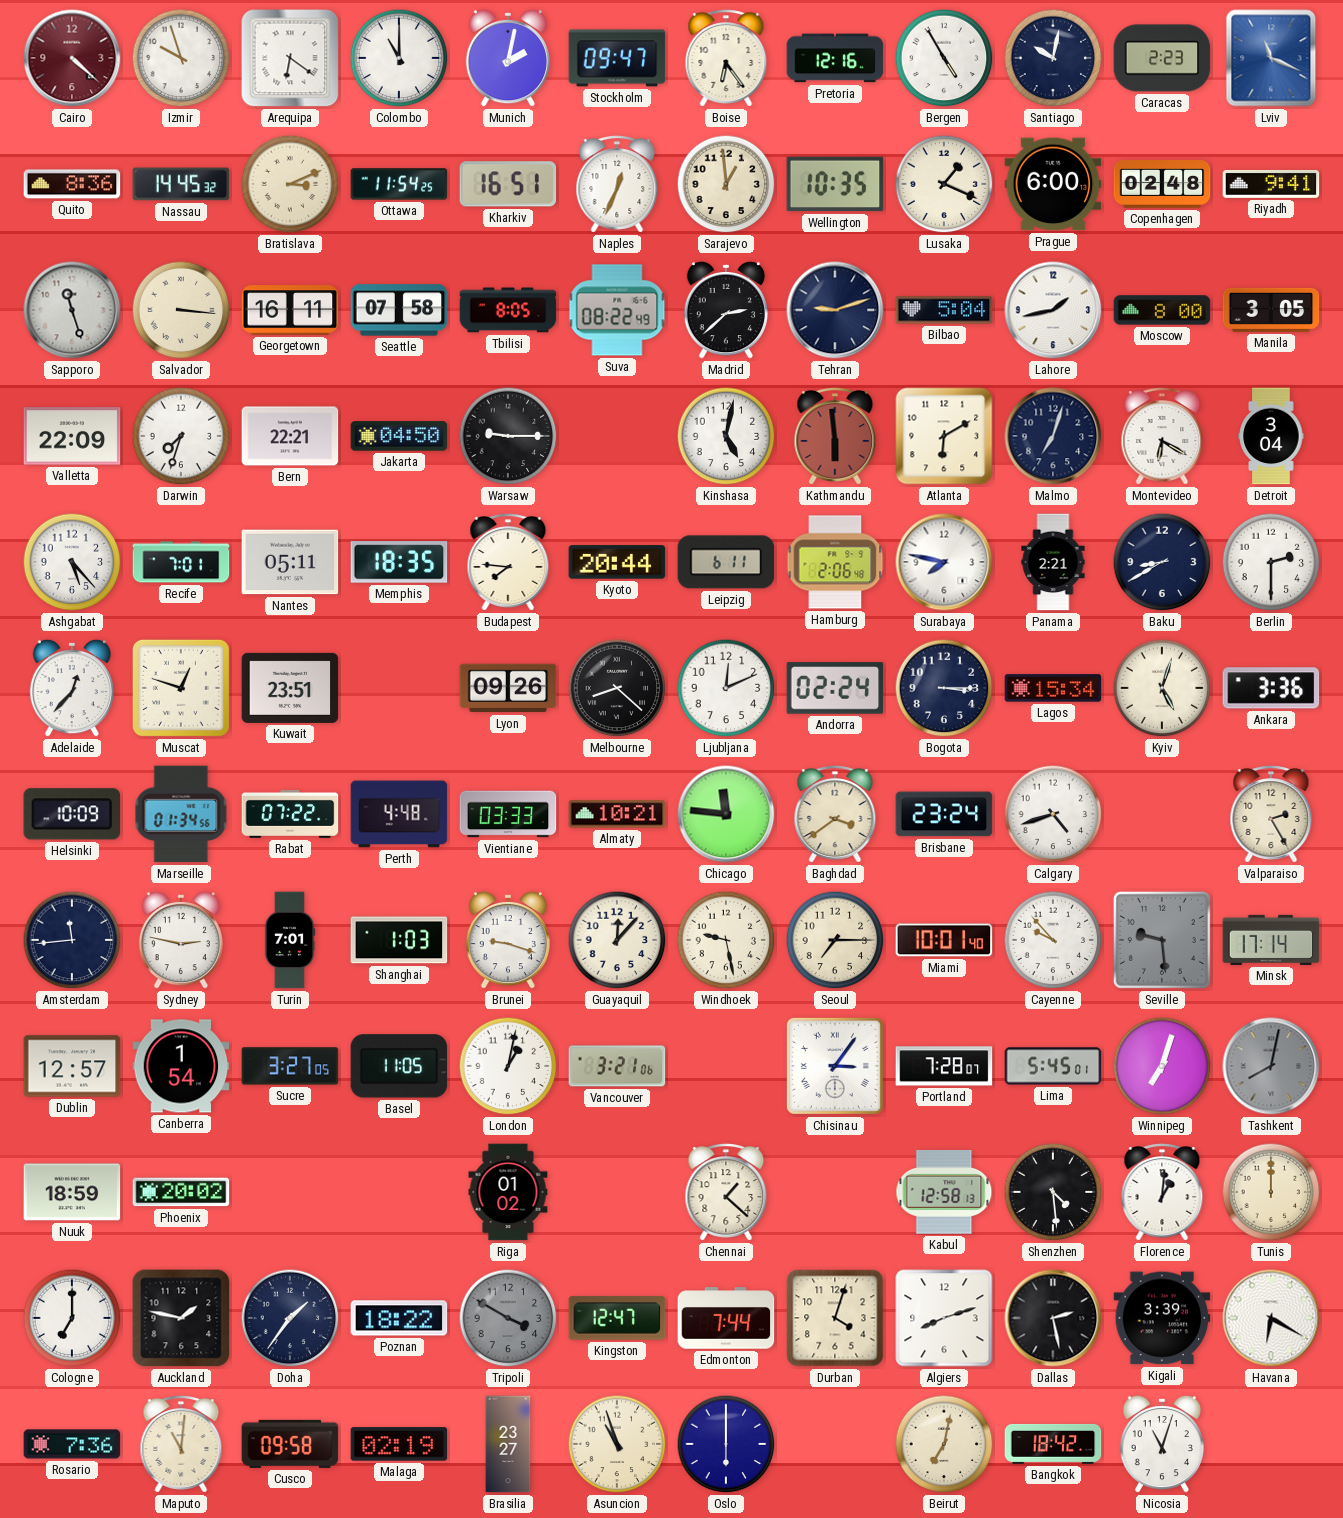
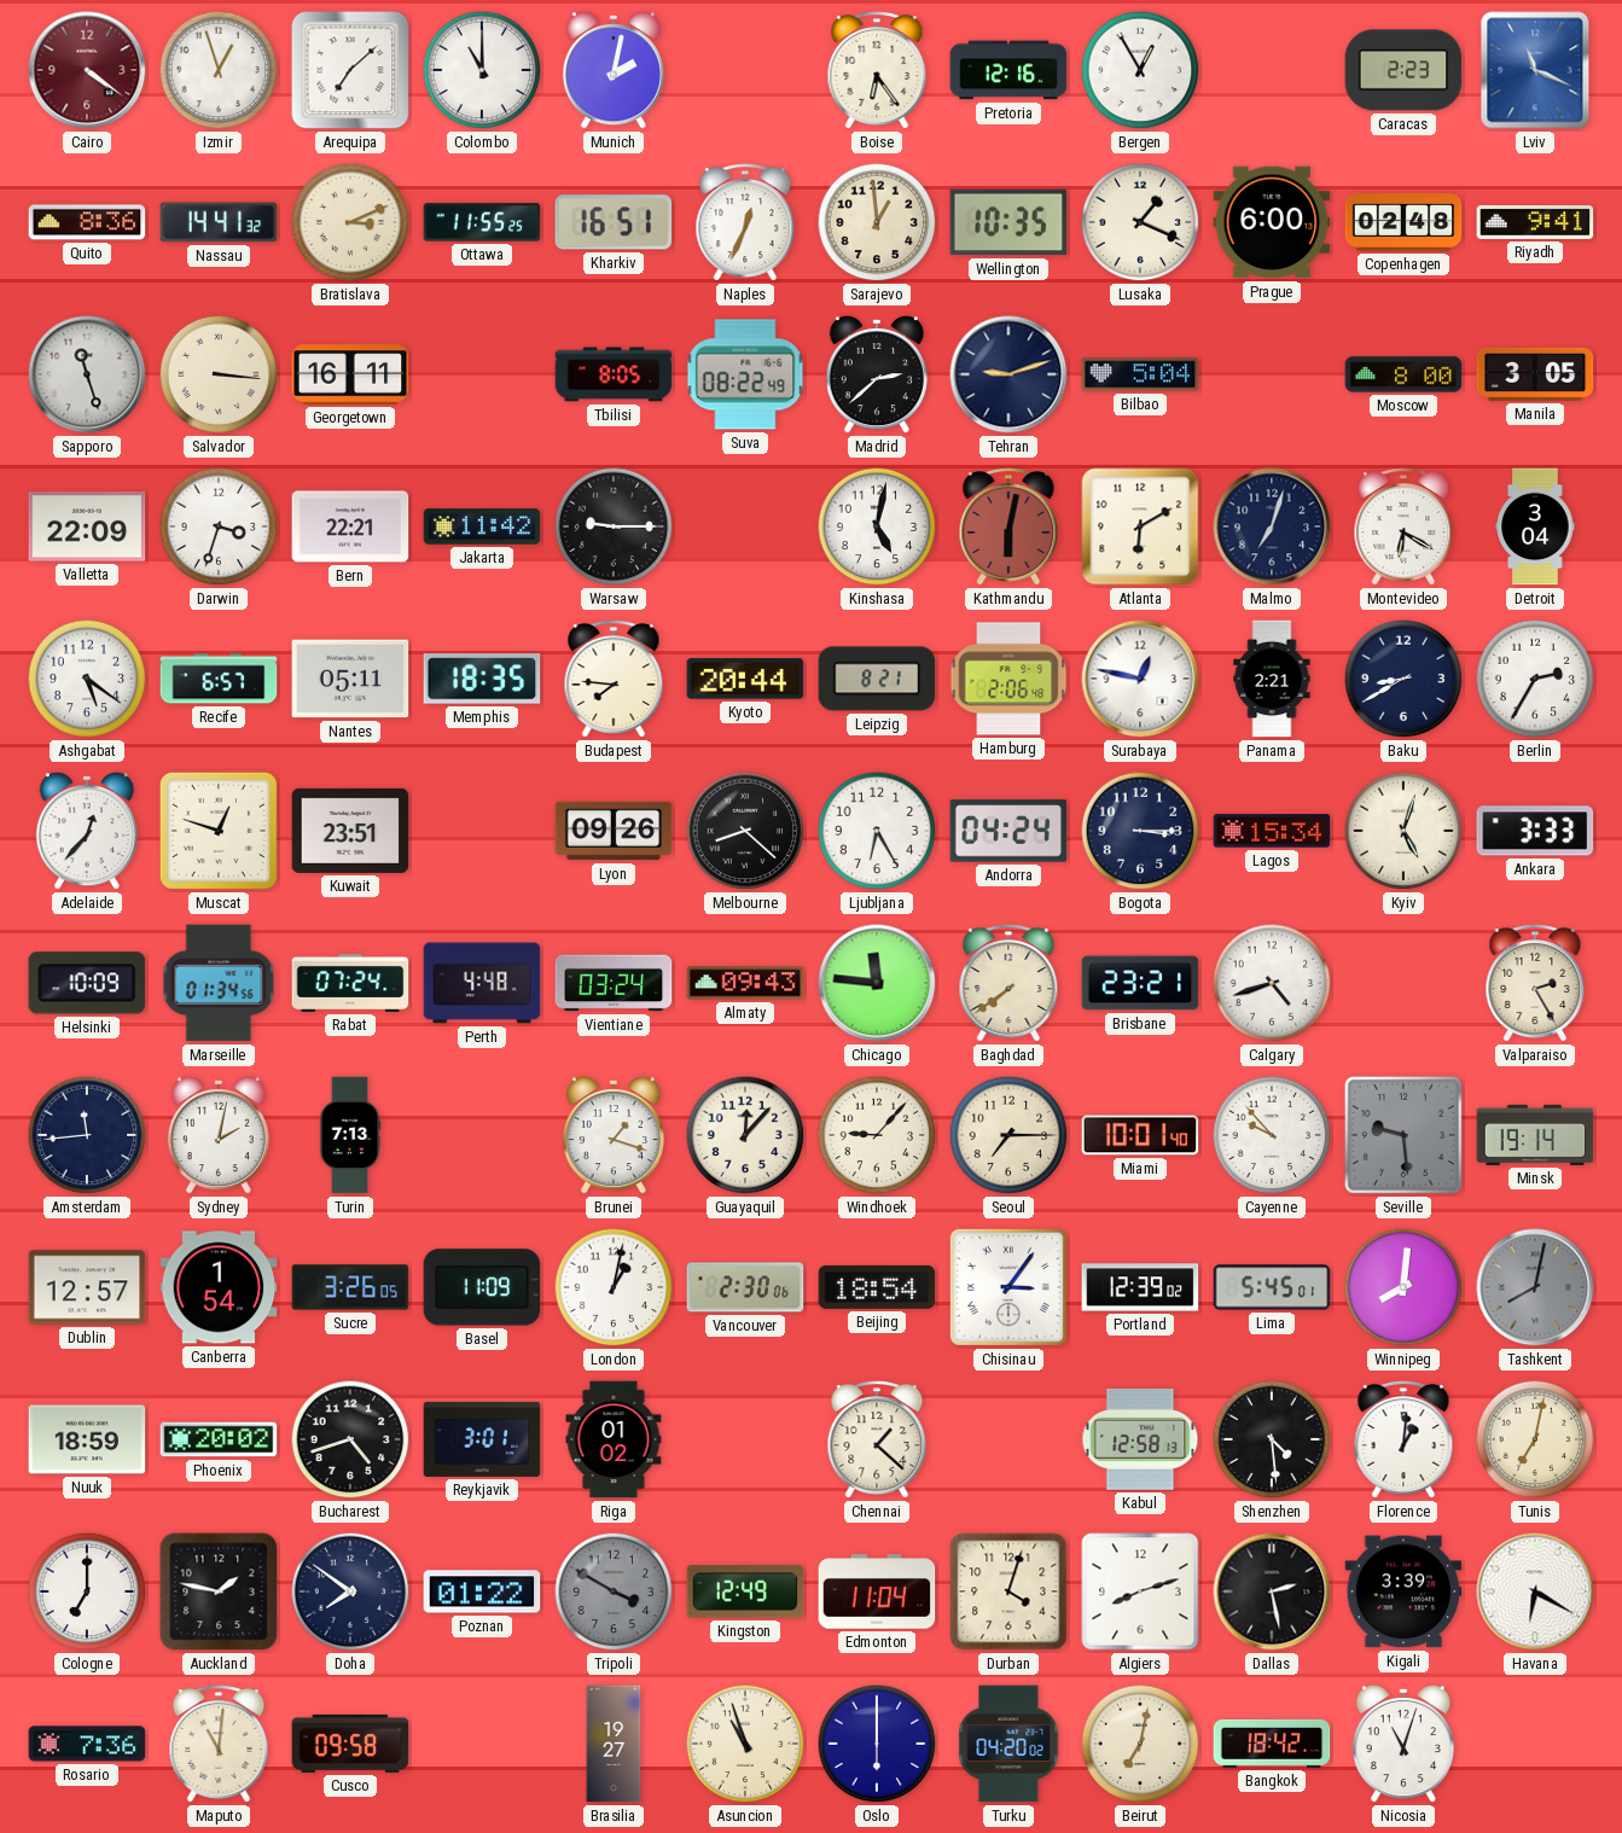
Cairo: 4:22 -> 4:21
Izmir: 9:57 -> 12:57
Arequipa: 6:21 -> 7:08
Stockholm: 09:47 -> none
Bergen: 4:55 -> 12:55
Santiago: 10:02 -> none
Nassau: 14:45 -> 14:41
Ottawa: 11:54 -> 11:55
Seattle: 07:58 -> none
Lahore: 1:43 -> none
Darwin: 7:33 -> 3:33
Jakarta: 04:50 -> 11:42
Kathmandu: 5:59 -> 6:02
Ashgabat: 5:23 -> 5:21
Recife: 7:01 -> 6:57
Leipzig: 6:11 -> 8:21
Surabaya: 7:47 -> 12:47
Berlin: 2:30 -> 2:35
Ljubljana: 12:11 -> 6:25
Andorra: 02:24 -> 04:24
Ankara: 3:36 -> 3:33
Rabat: 07:22 -> 07:24
Vientiane: 03:33 -> 03:24
Almaty: 10:21 -> 09:43
Baghdad: 3:39 -> 7:39
Brisbane: 23:24 -> 23:21
Sydney: 2:47 -> 2:02
Turin: 7:01 -> 7:13
Shanghai: 1:03 -> none
Brunei: 9:18 -> 1:18
Windhoek: 9:28 -> 9:07
Minsk: 17:14 -> 19:14
Sucre: 3:27 -> 3:26
Basel: 11:05 -> 11:09
Vancouver: 3:21 -> 2:30
Beijing: none -> 18:54
Portland: 7:28 -> 12:39
Winnipeg: 7:03 -> 8:01
Bucharest: none -> 4:42
Reykjavik: none -> 3:01
Tunis: 12:00 -> 7:02
Doha: 1:36 -> 7:51
Poznan: 18:22 -> 01:22
Kingston: 12:47 -> 12:49
Edmonton: 7:44 -> 11:04
Malaga: 02:19 -> none
Brasilia: 23:27 -> 19:27
Turku: none -> 04:20
